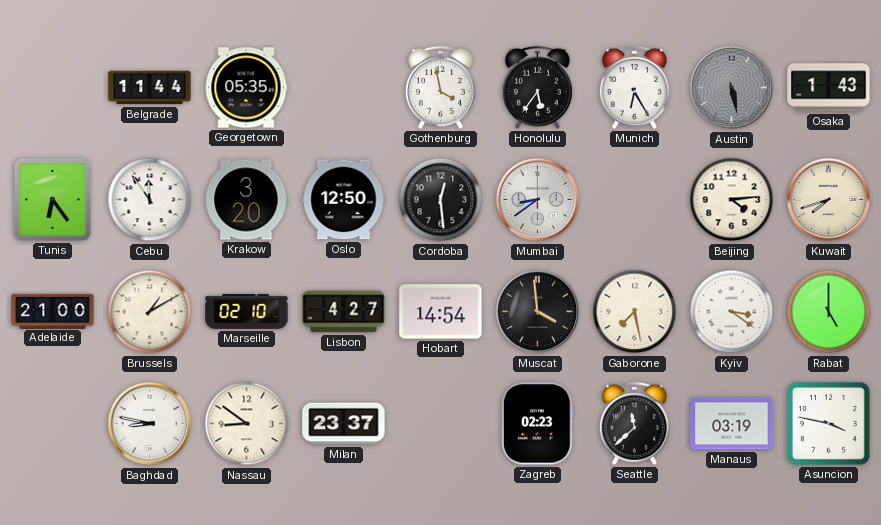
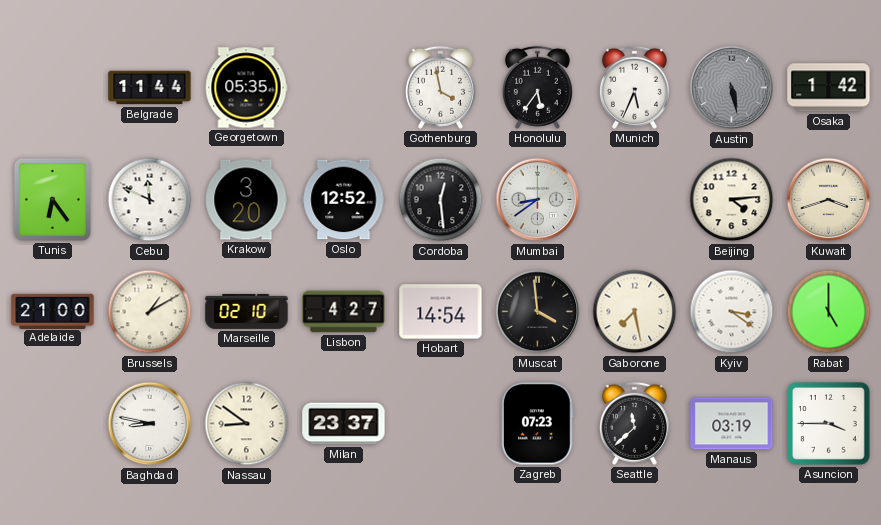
Munich: 6:25 -> 5:34
Osaka: 1:43 -> 1:42
Cebu: 11:54 -> 11:49
Oslo: 12:50 -> 12:52
Kuwait: 7:42 -> 3:42
Zagreb: 02:23 -> 07:23
Asuncion: 3:47 -> 3:45
